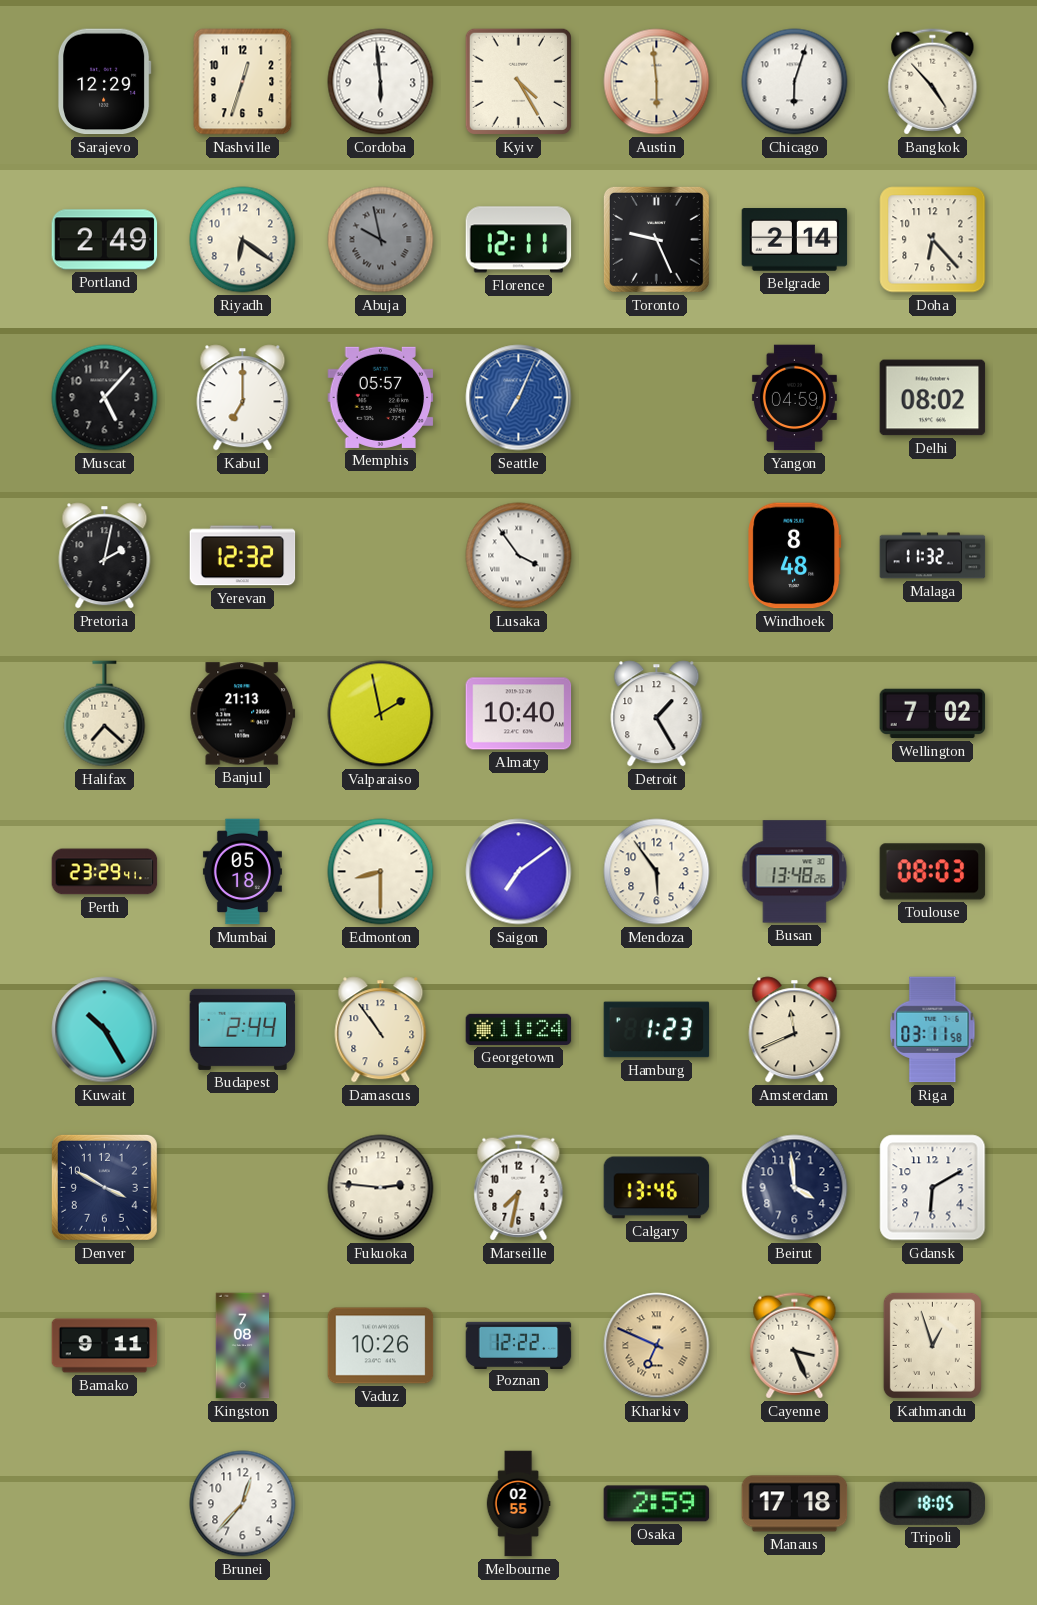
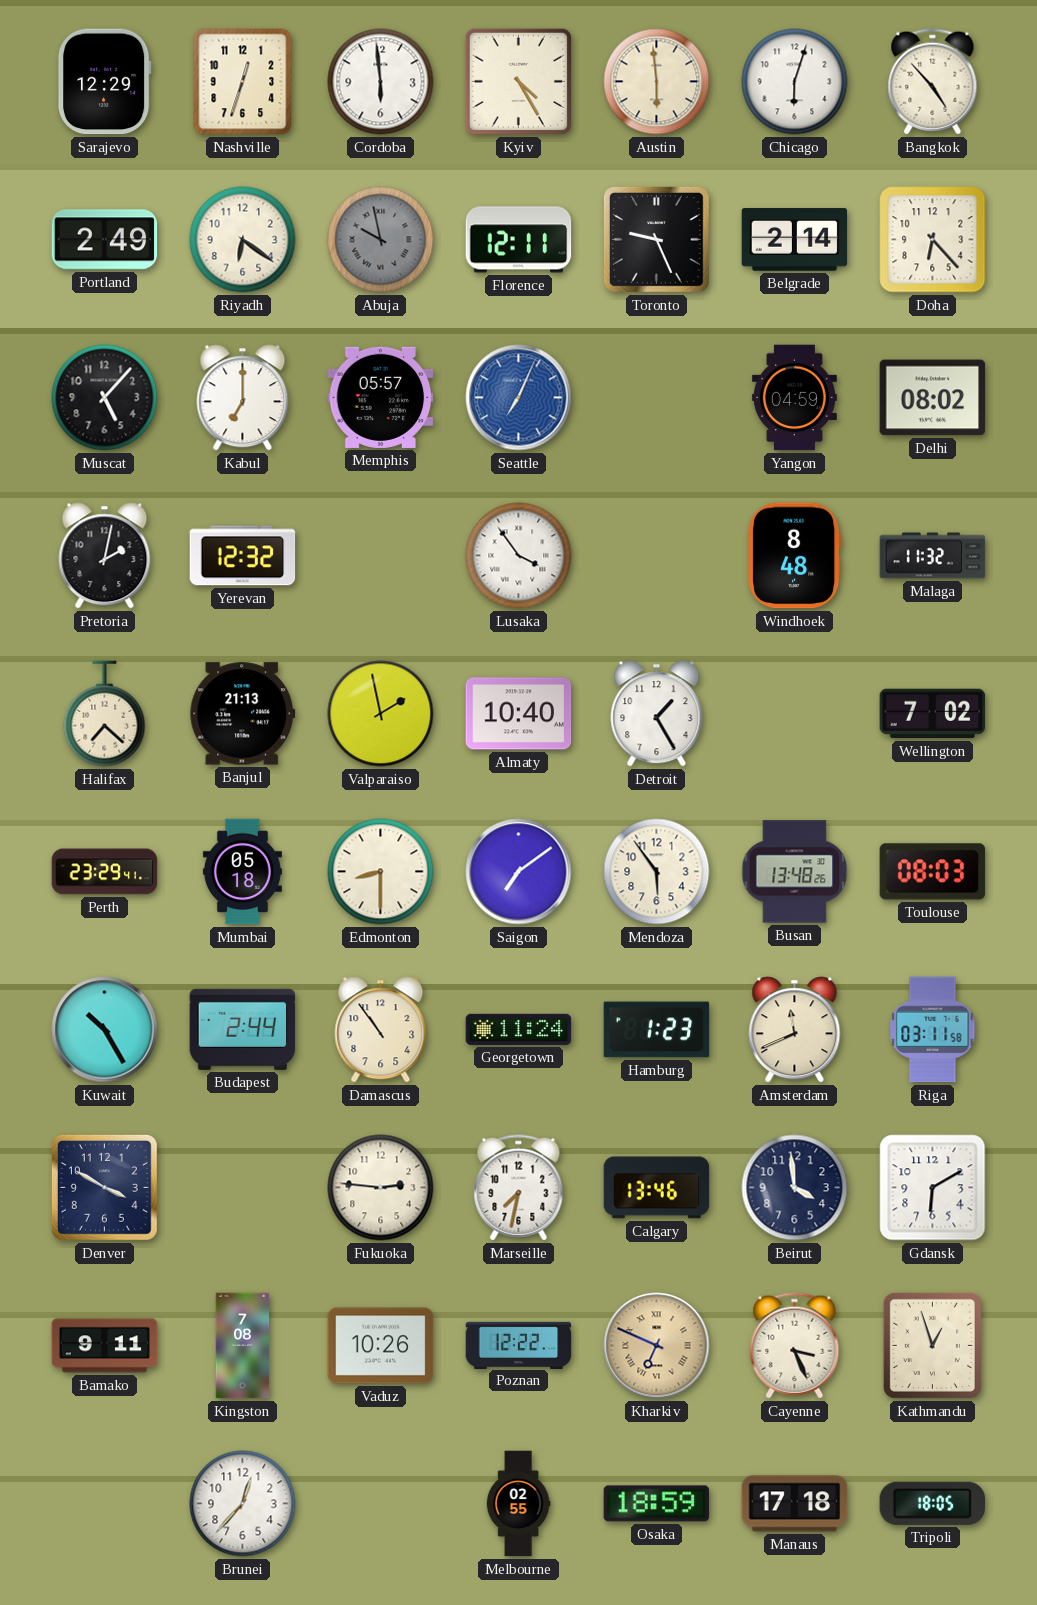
Osaka: 2:59 -> 18:59
